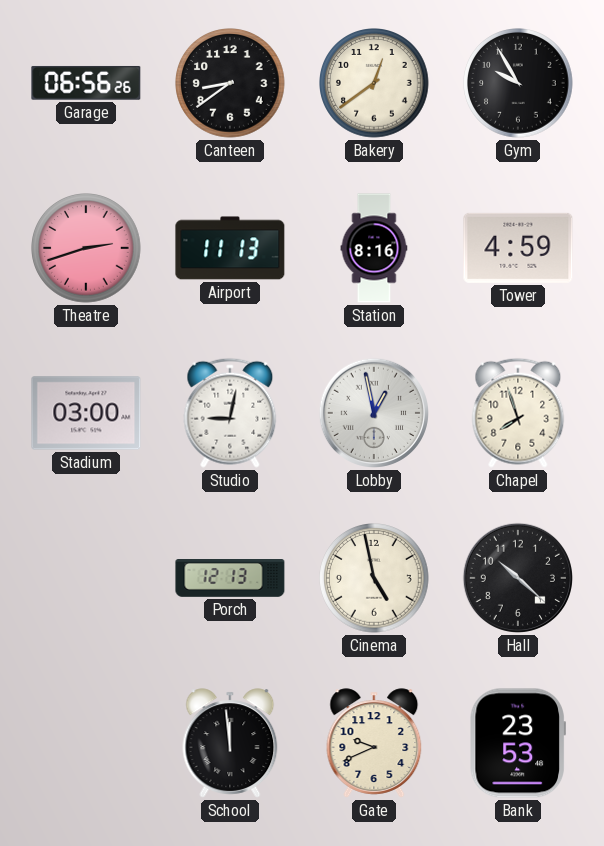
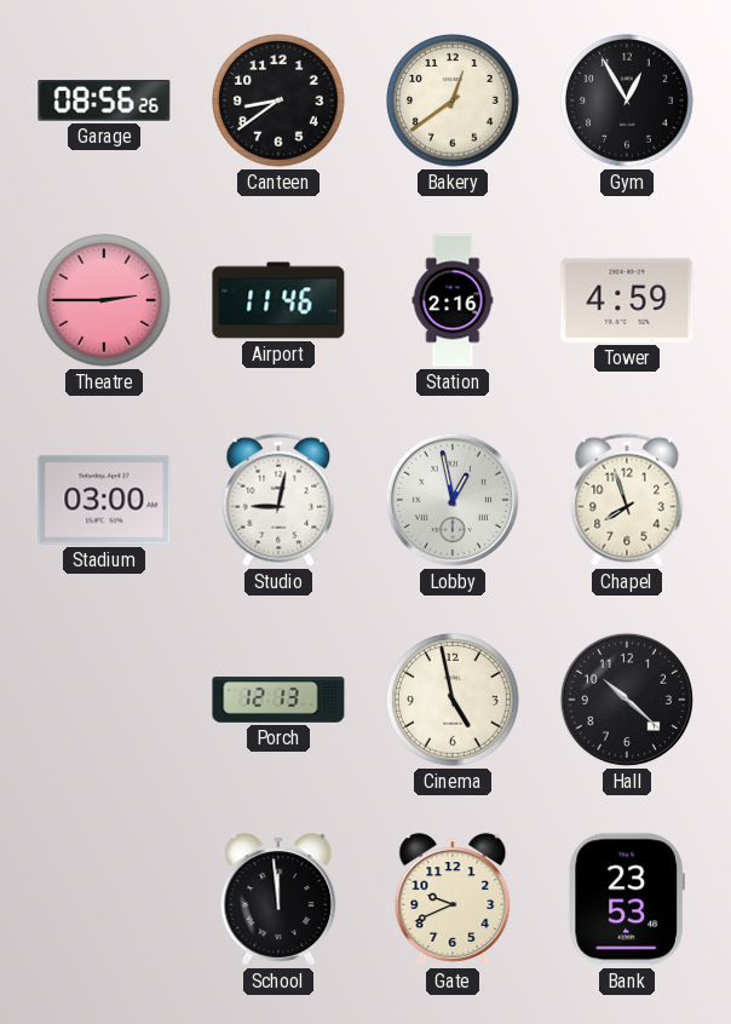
Garage: 06:56 -> 08:56
Gym: 9:55 -> 12:55
Theatre: 2:42 -> 2:45
Airport: 11:13 -> 11:46
Station: 8:16 -> 2:16
